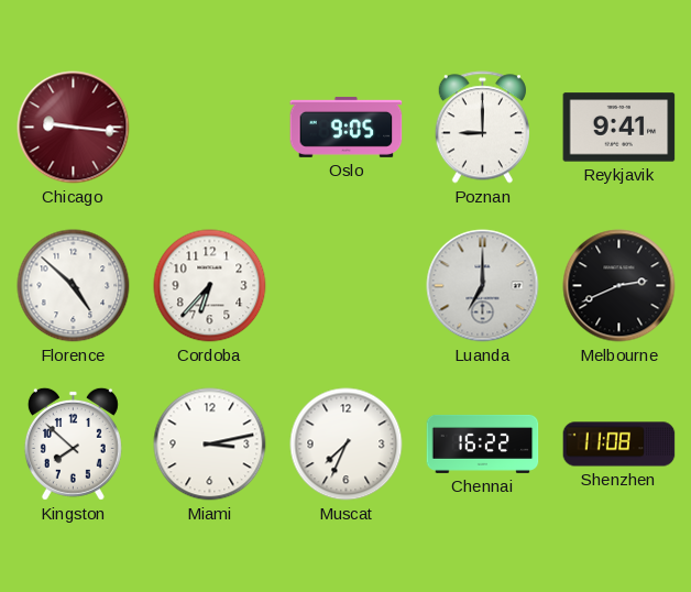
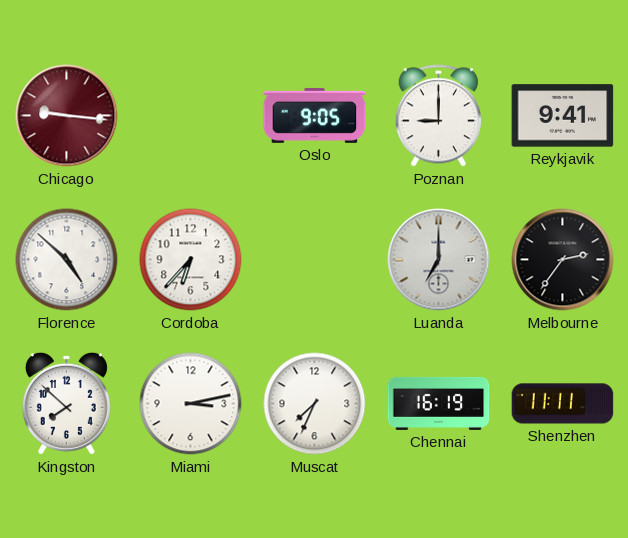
Melbourne: 2:41 -> 2:36
Chennai: 16:22 -> 16:19
Shenzhen: 11:08 -> 11:11
